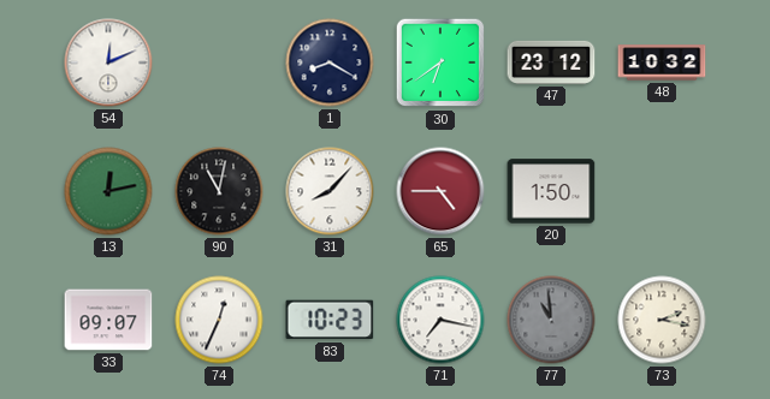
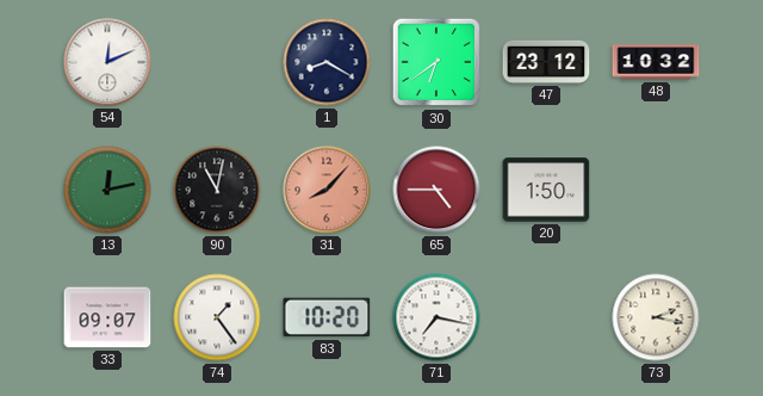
31 dial: white -> salmon
74: 12:34 -> 1:24
83: 10:23 -> 10:20
77: 10:59 -> none
